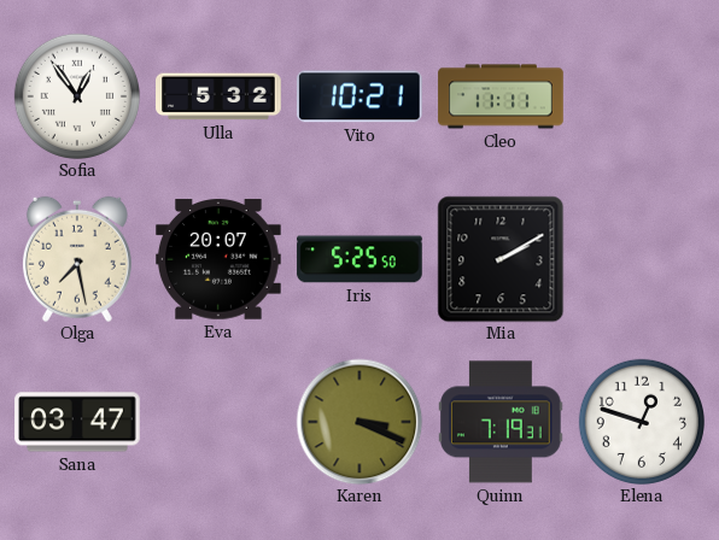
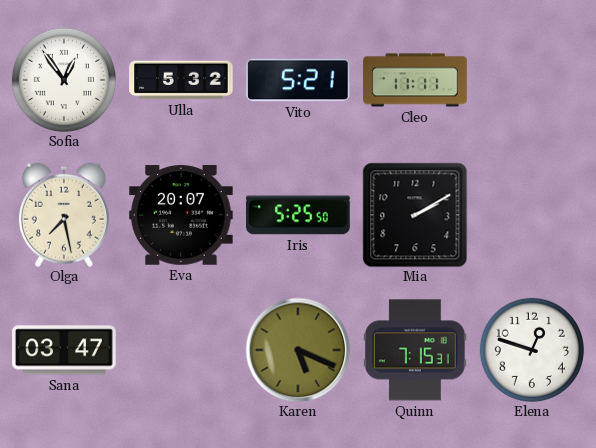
Vito: 10:21 -> 5:21
Karen: 3:19 -> 5:19
Quinn: 7:19 -> 7:15
